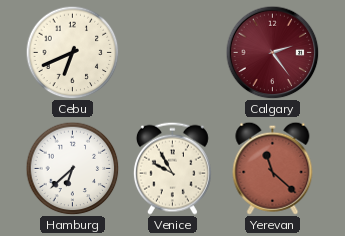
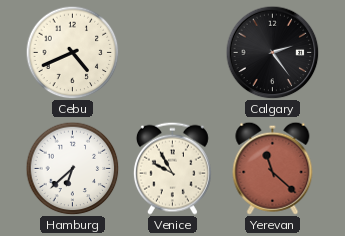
Cebu: 6:41 -> 4:41
Calgary dial: burgundy -> black
